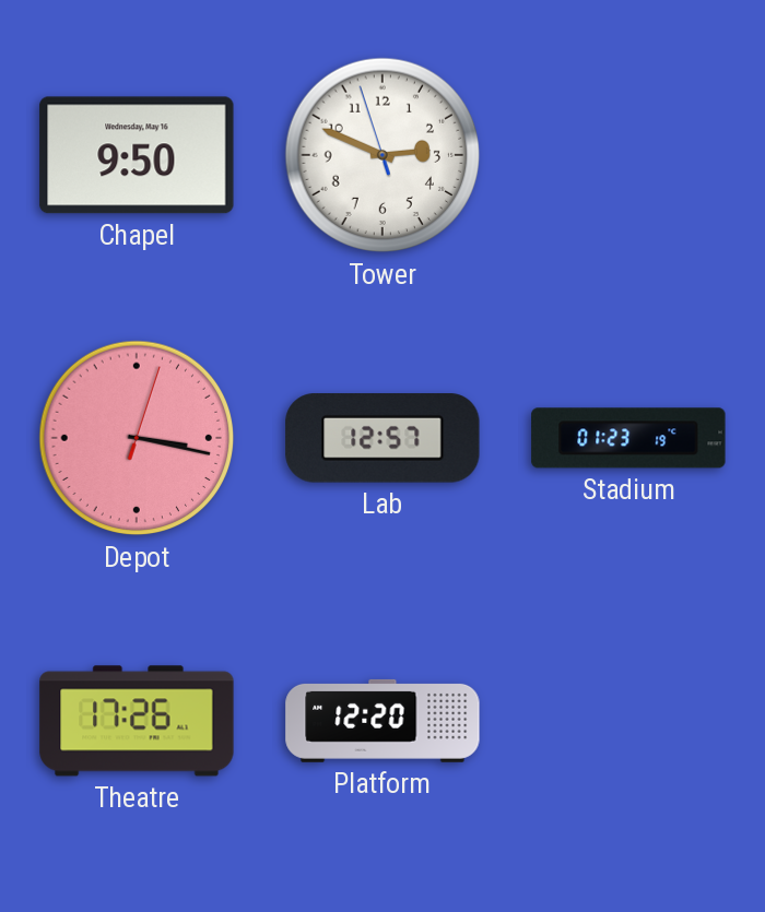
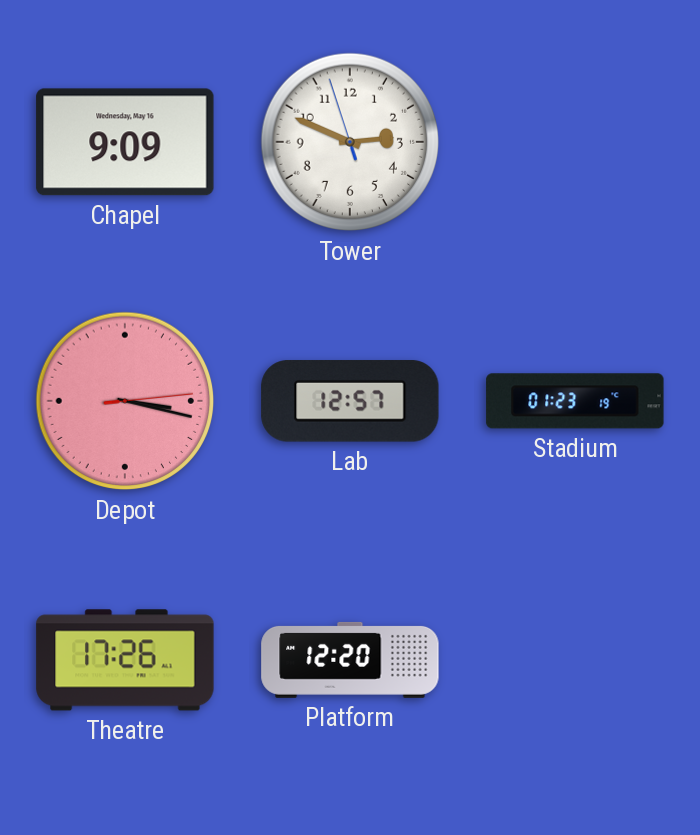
Chapel: 9:50 -> 9:09
Depot: 3:17:03 -> 3:17:14
